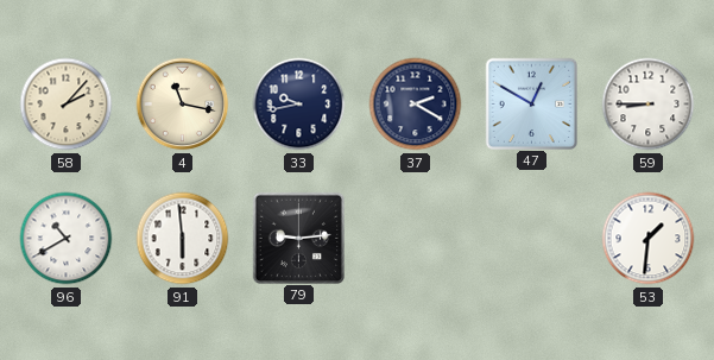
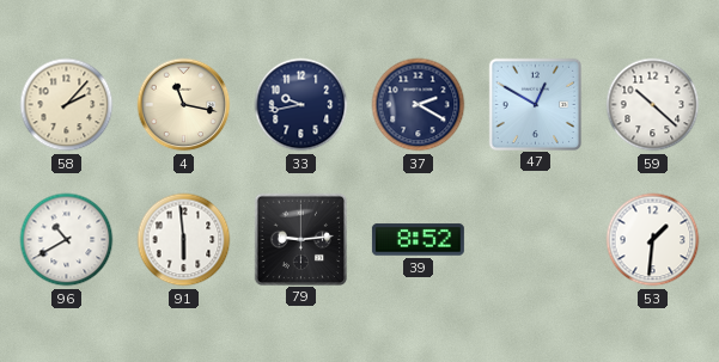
59: 8:45 -> 10:22
39: none -> 8:52
